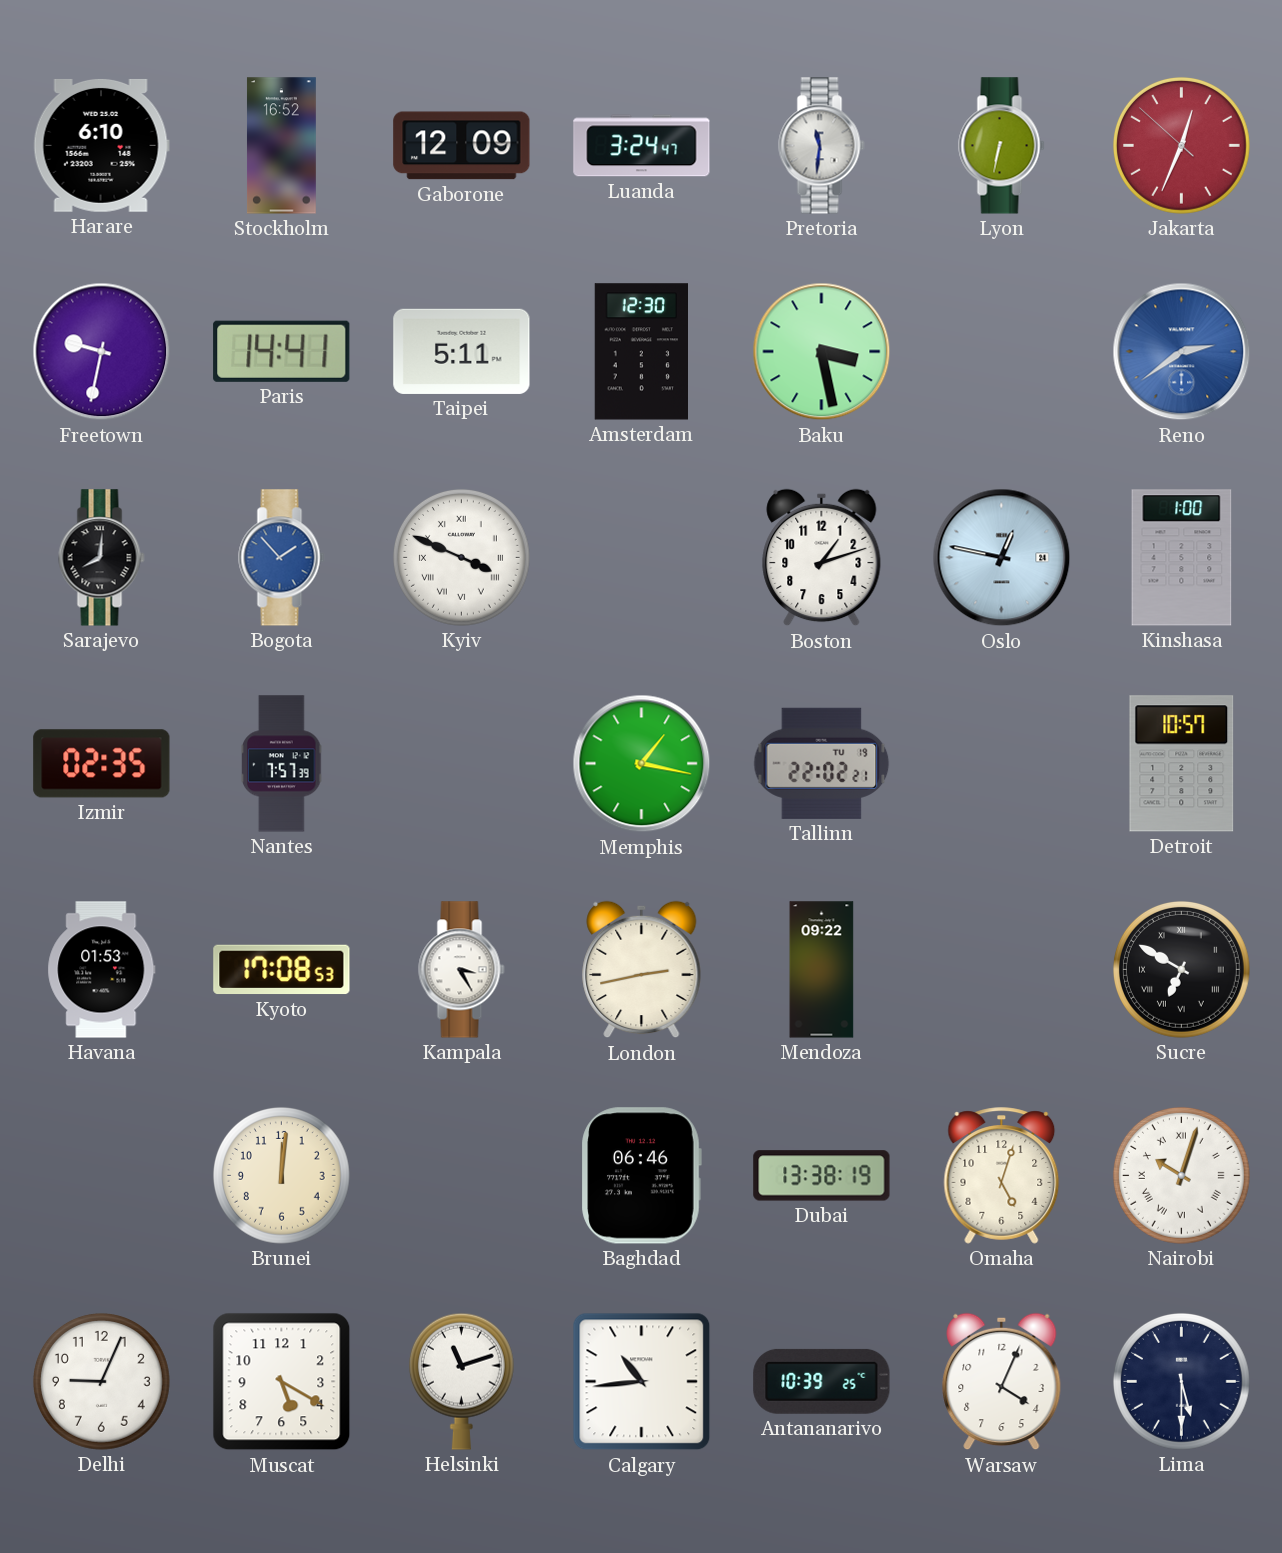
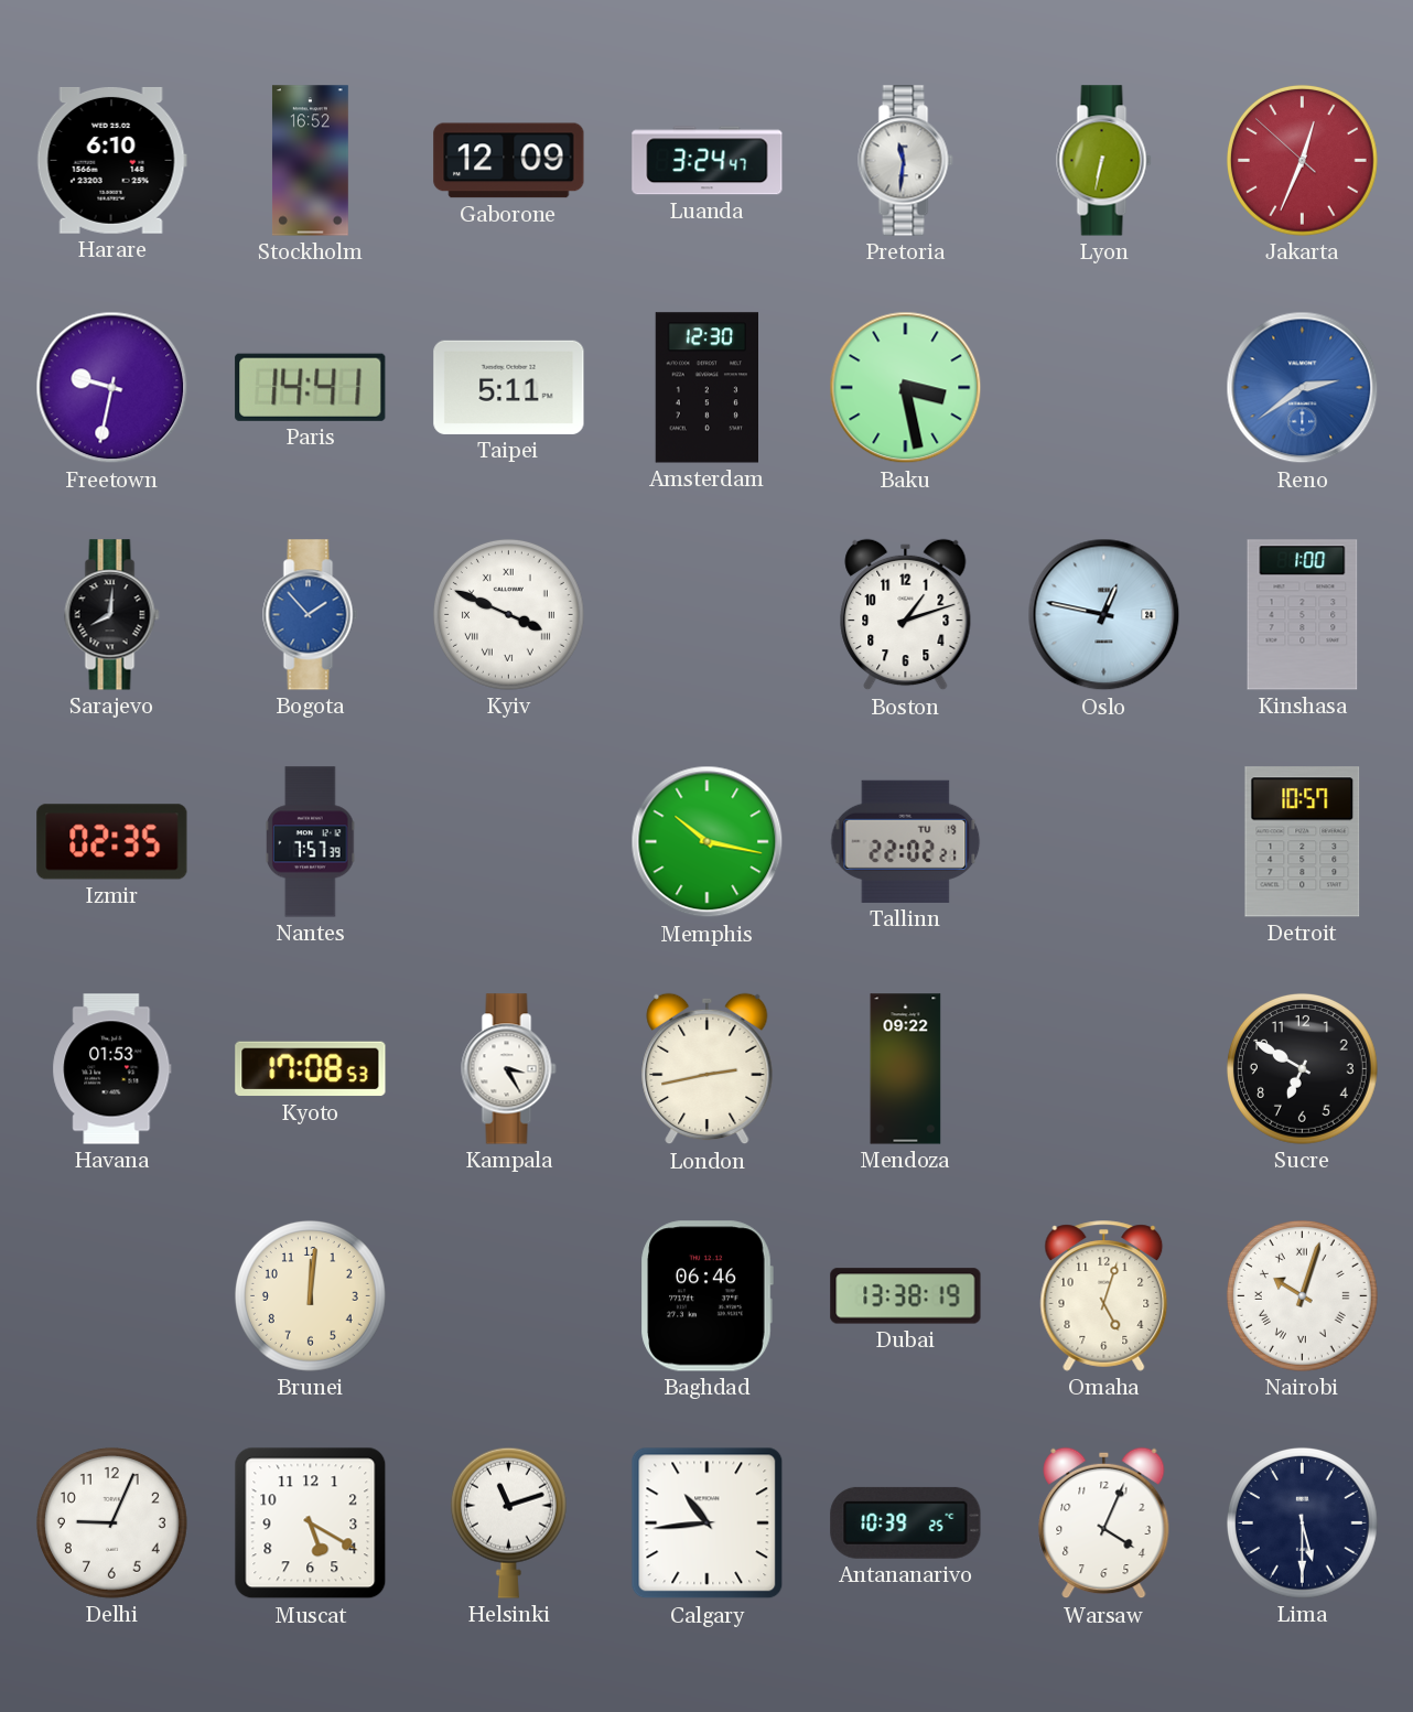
Memphis: 1:17 -> 10:17
Sucre numerals: Roman -> Arabic
